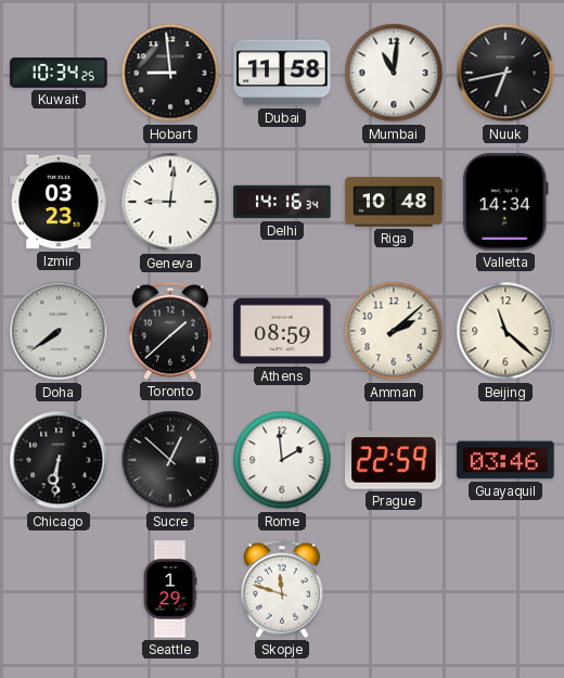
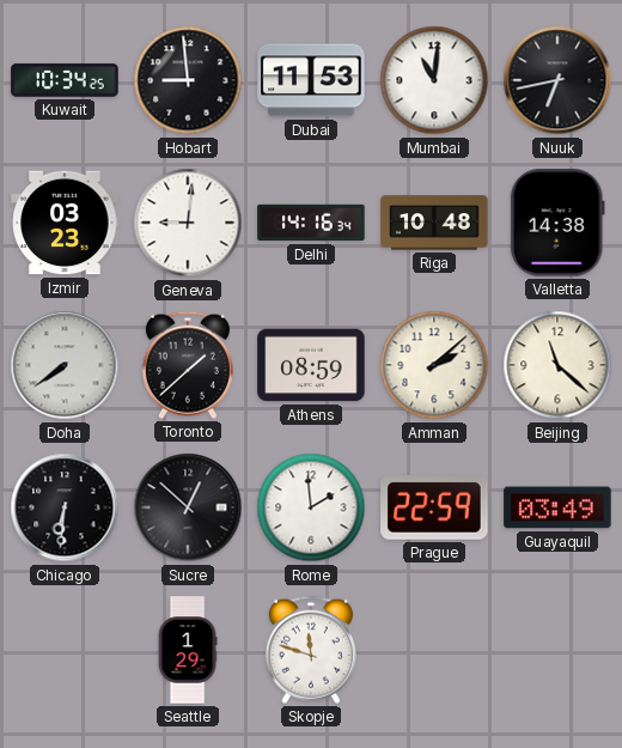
Dubai: 11:58 -> 11:53
Valletta: 14:34 -> 14:38
Guayaquil: 03:46 -> 03:49
